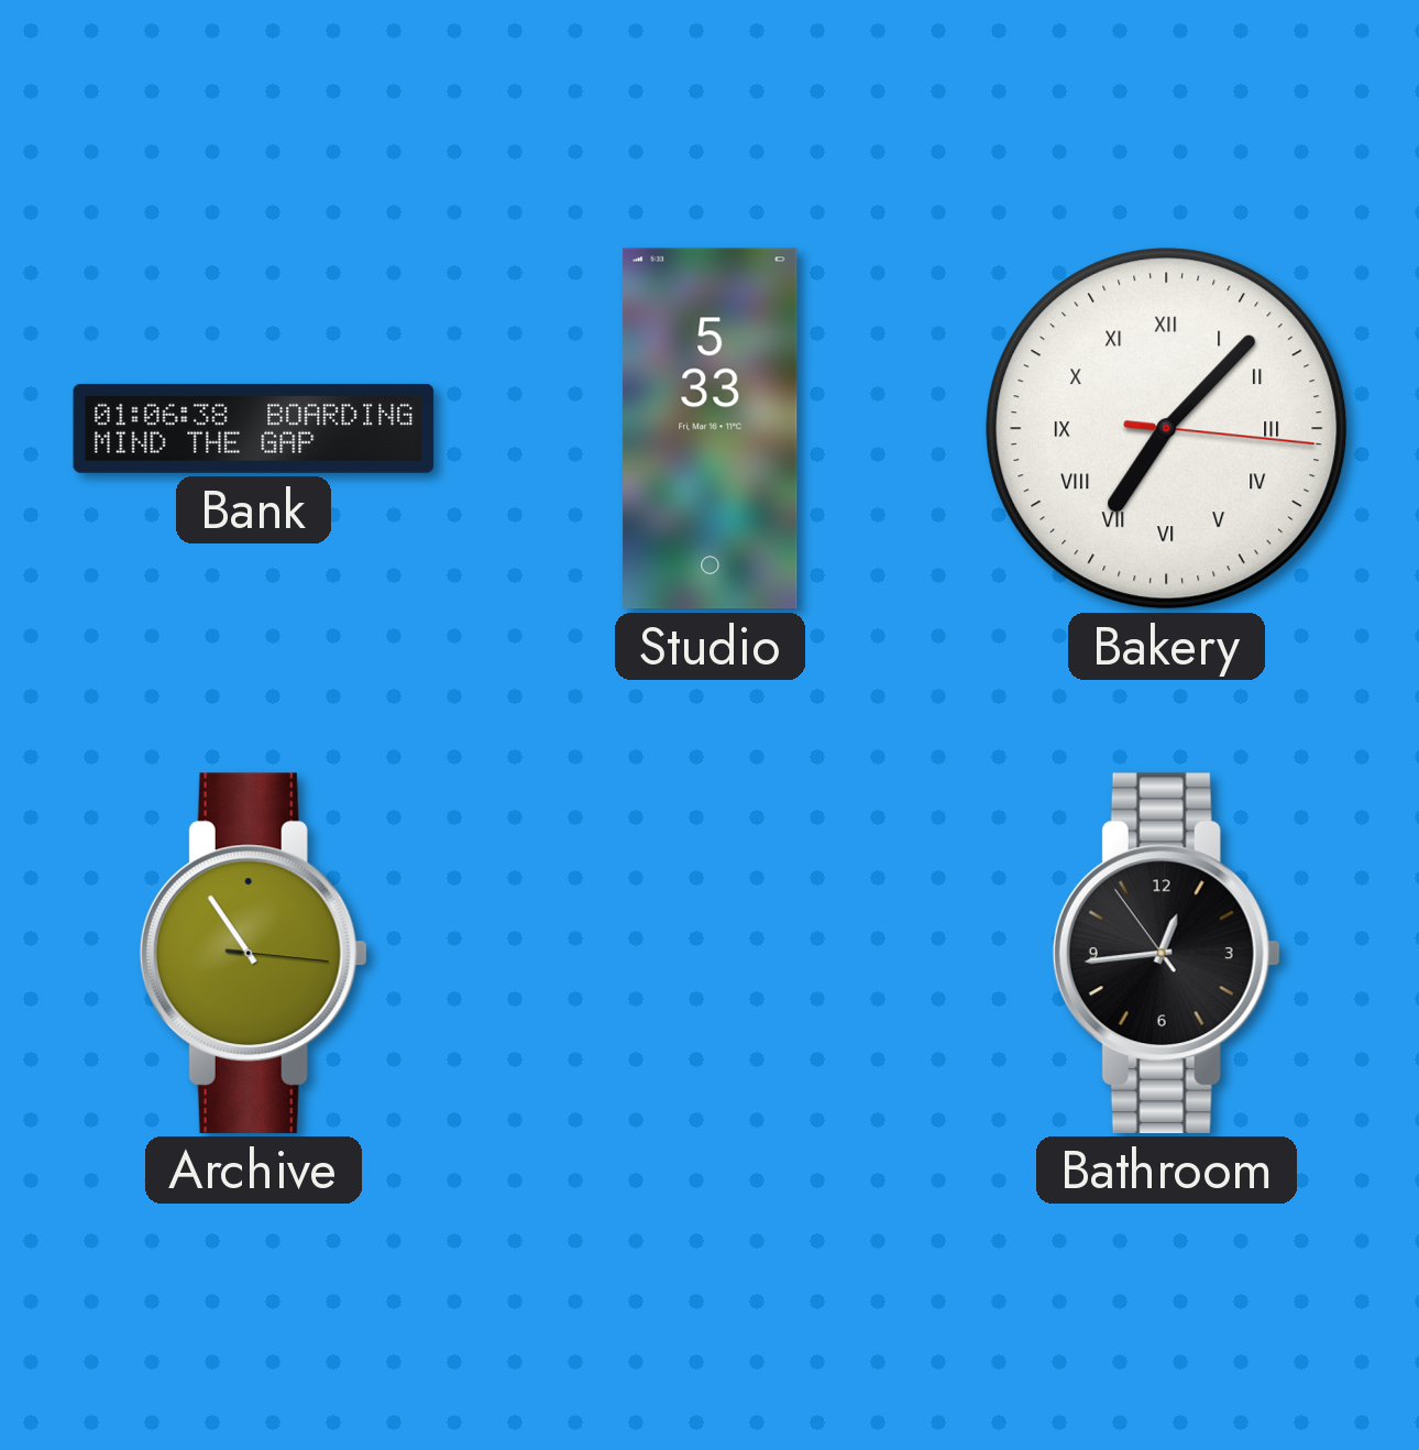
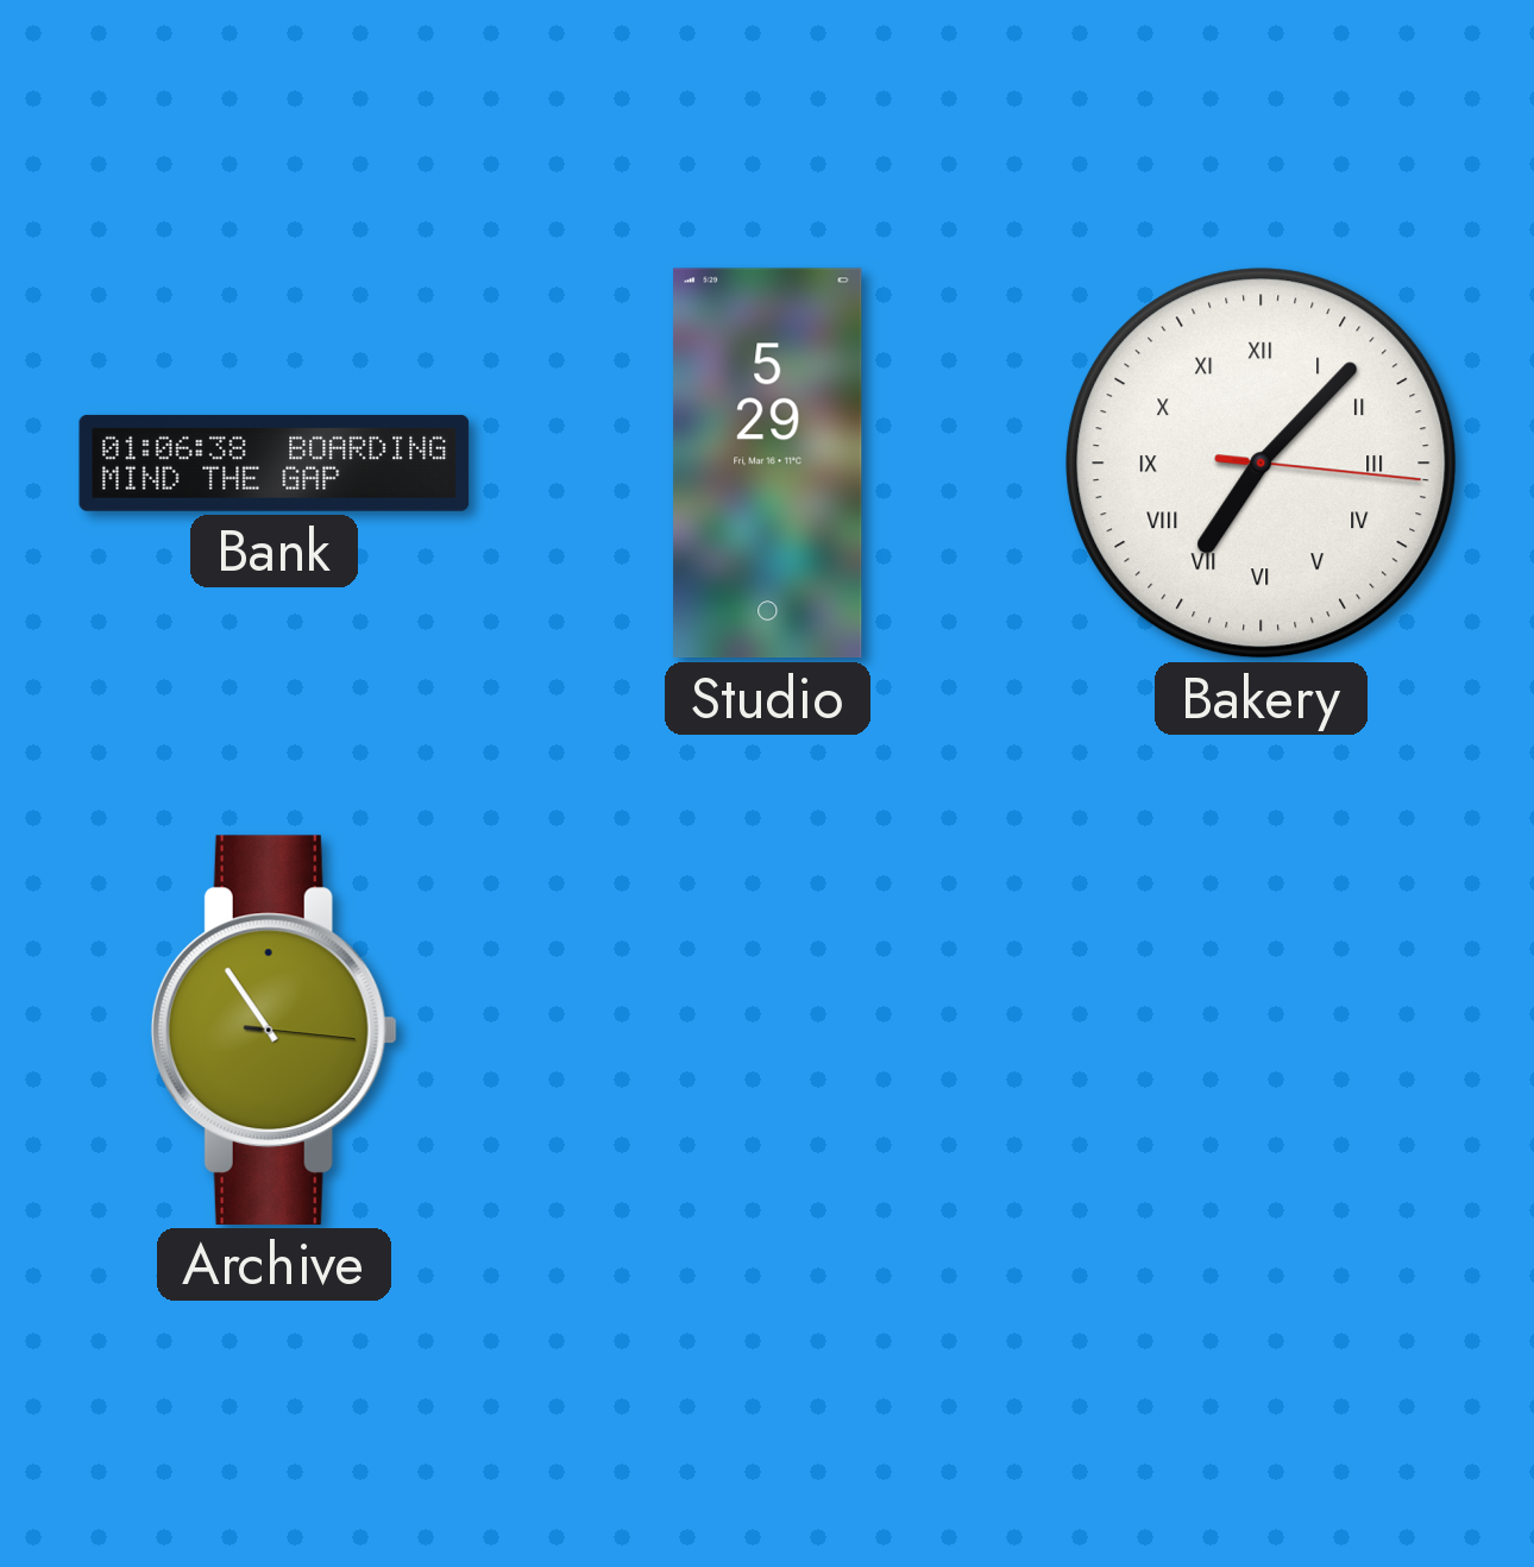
Studio: 5:33 -> 5:29
Bathroom: 12:43 -> none
